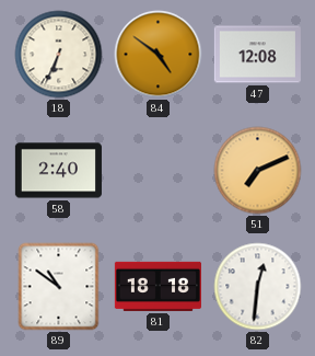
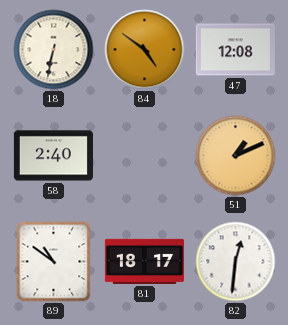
18: 6:34 -> 6:32
51: 7:11 -> 1:11
81: 18:18 -> 18:17
